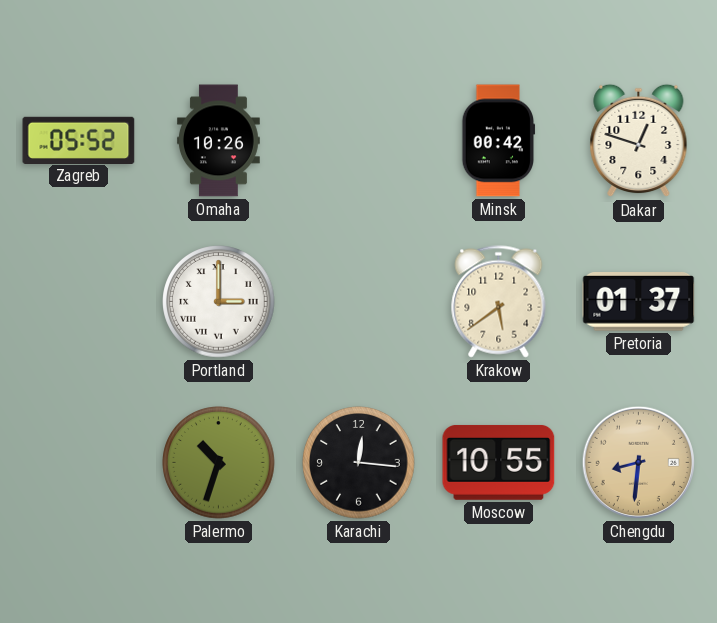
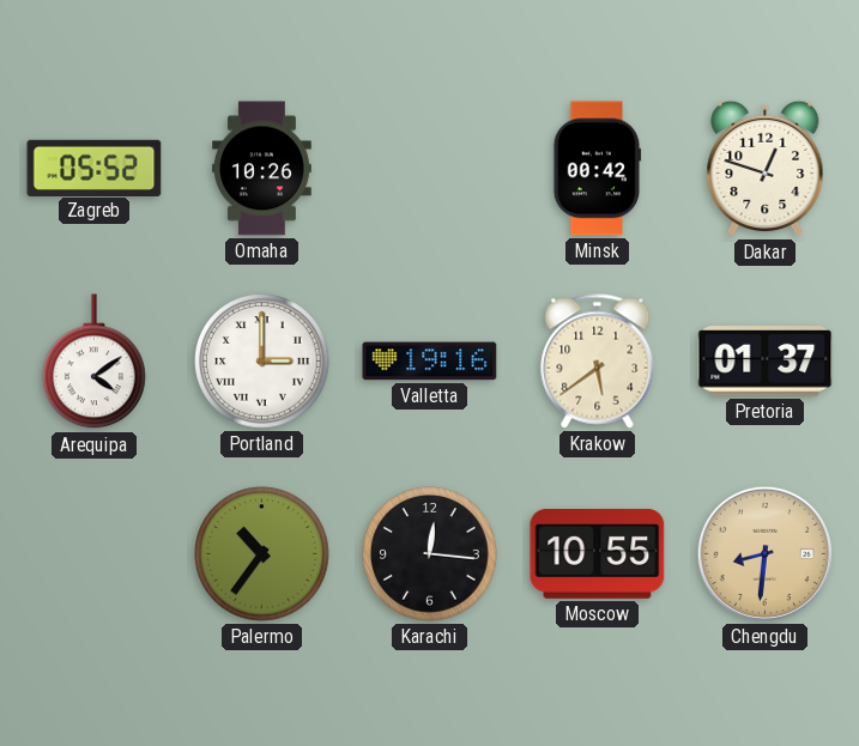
Arequipa: none -> 4:09
Valletta: none -> 19:16
Palermo: 10:33 -> 10:36
